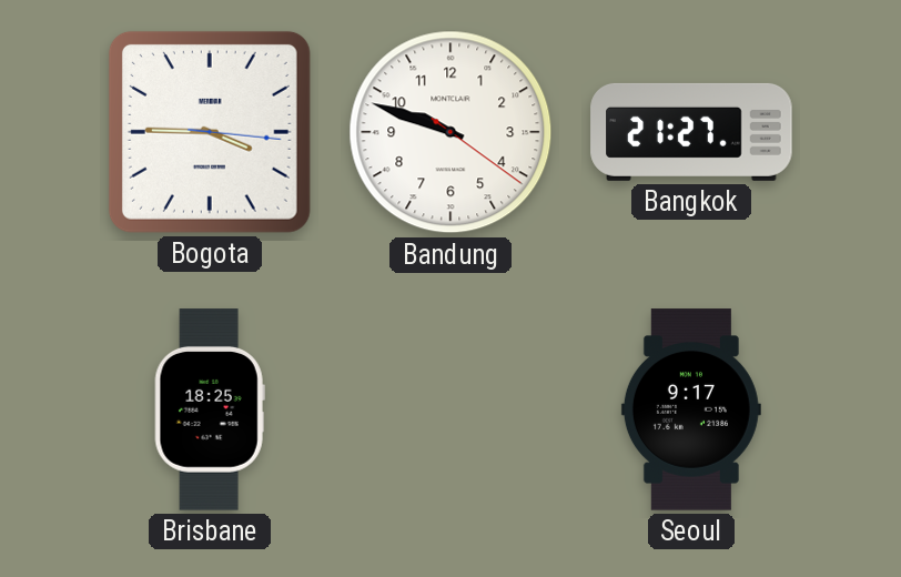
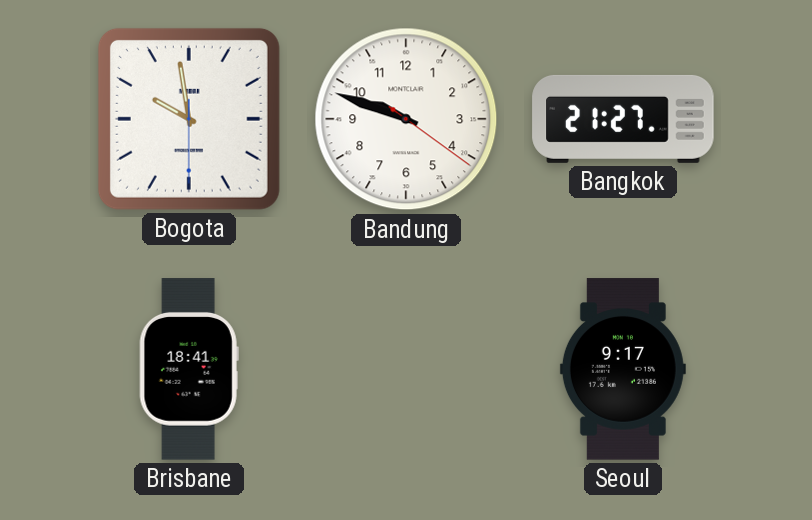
Bogota: 3:45 -> 9:58
Brisbane: 18:25 -> 18:41
